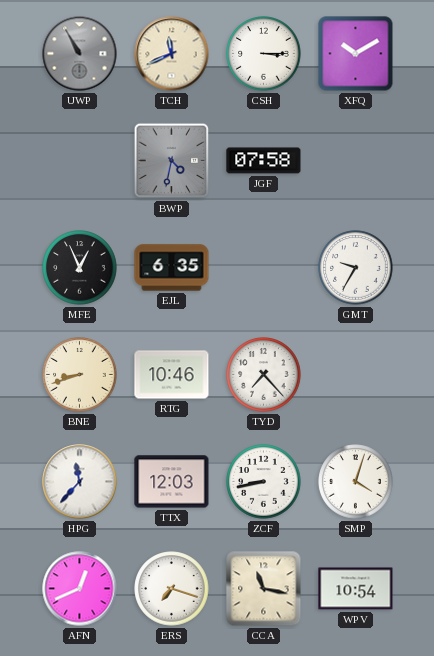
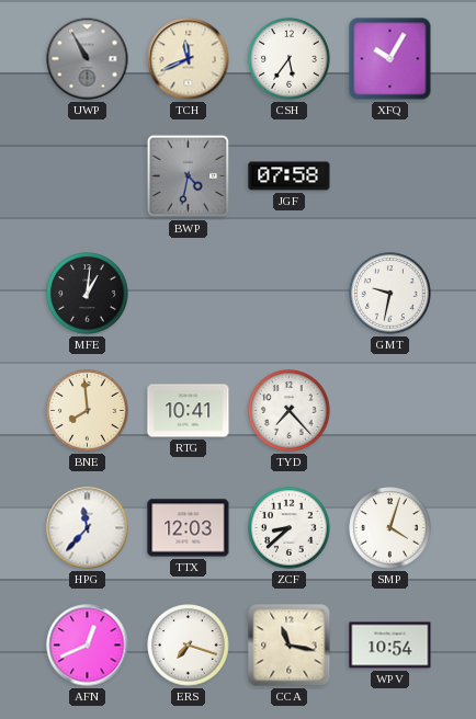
CSH: 3:15 -> 5:36
XFQ: 10:10 -> 10:05
MFE: 12:56 -> 1:01
EJL: 6:35 -> none
GMT: 9:35 -> 9:32
BNE: 8:42 -> 7:59
RTG: 10:46 -> 10:41
ZCF: 8:43 -> 8:38
